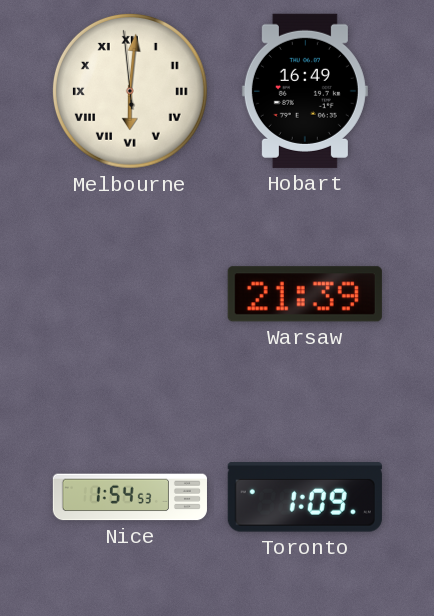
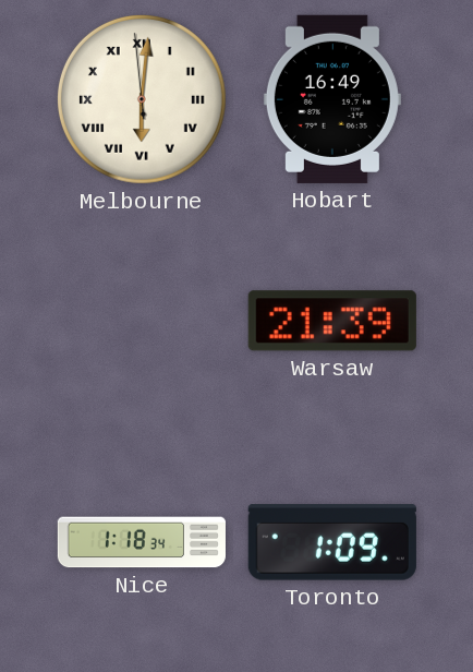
Nice: 1:54 -> 1:18
